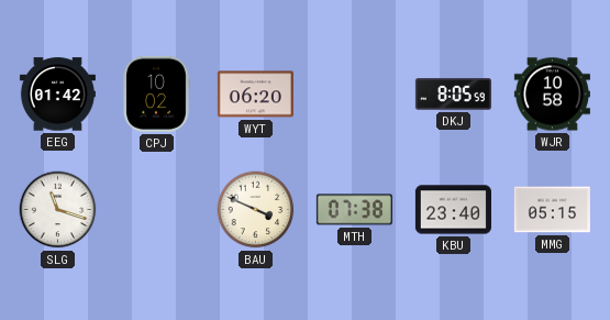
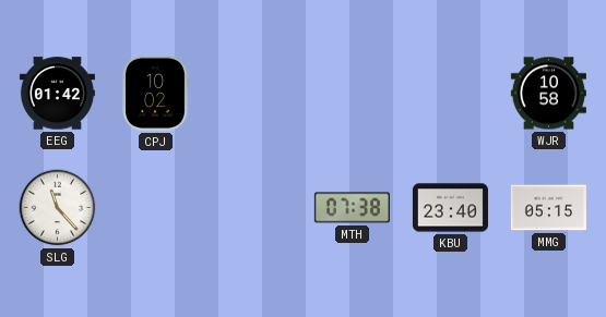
WYT: 06:20 -> none
DKJ: 8:05 -> none
SLG: 11:18 -> 11:23
BAU: 3:49 -> none
